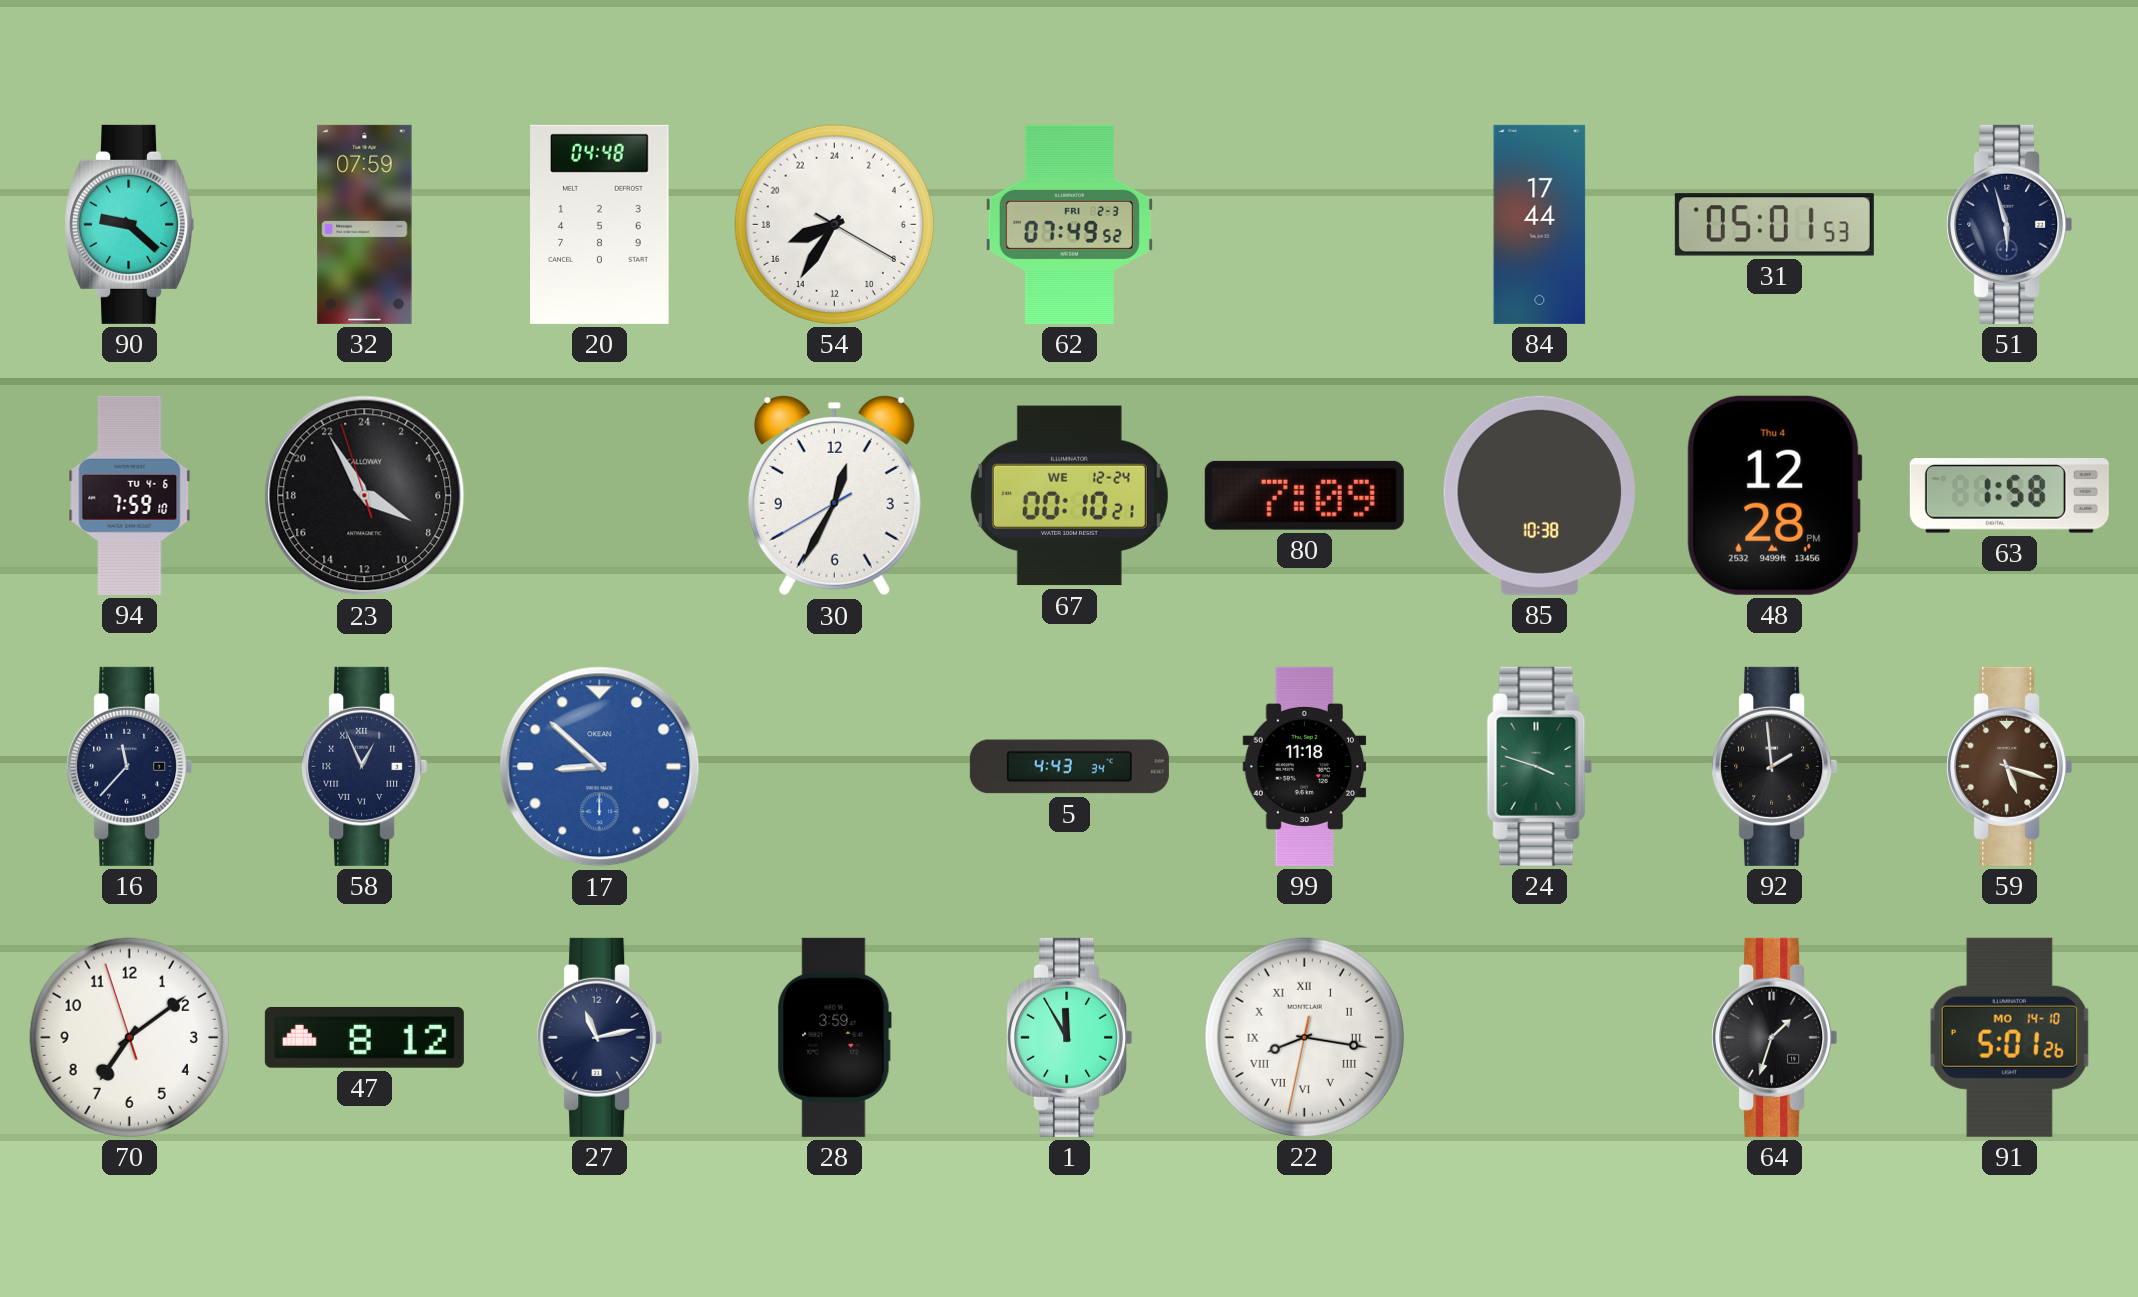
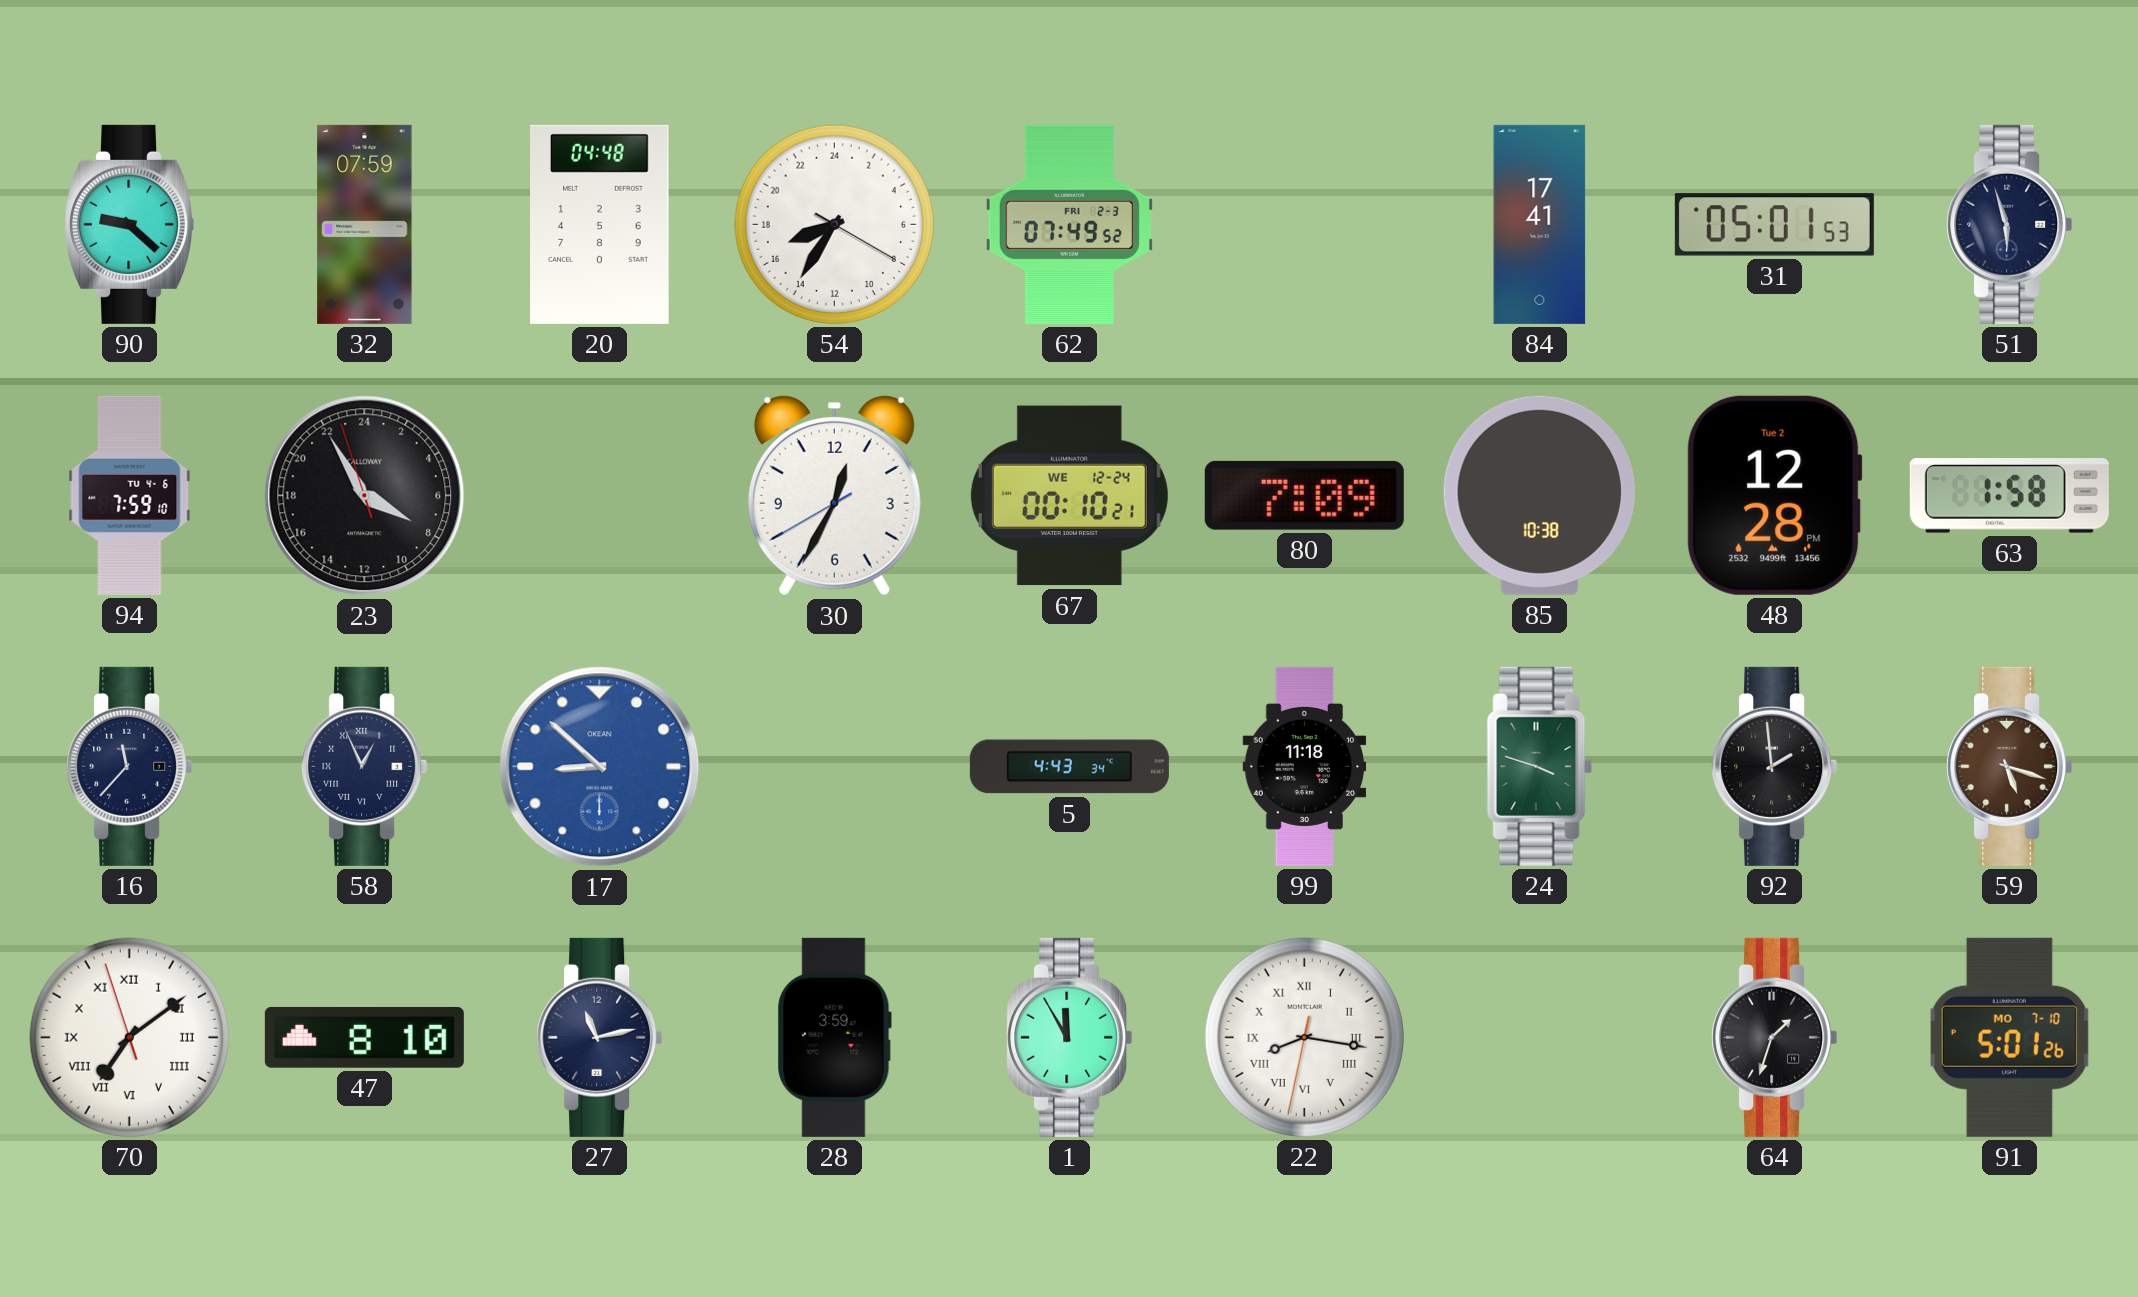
84: 17:44 -> 17:41
48 date: Thu 4 -> Tue 2
70 numerals: Arabic -> Roman
47: 8:12 -> 8:10
91 date: MO 14-10 -> MO 7-10
